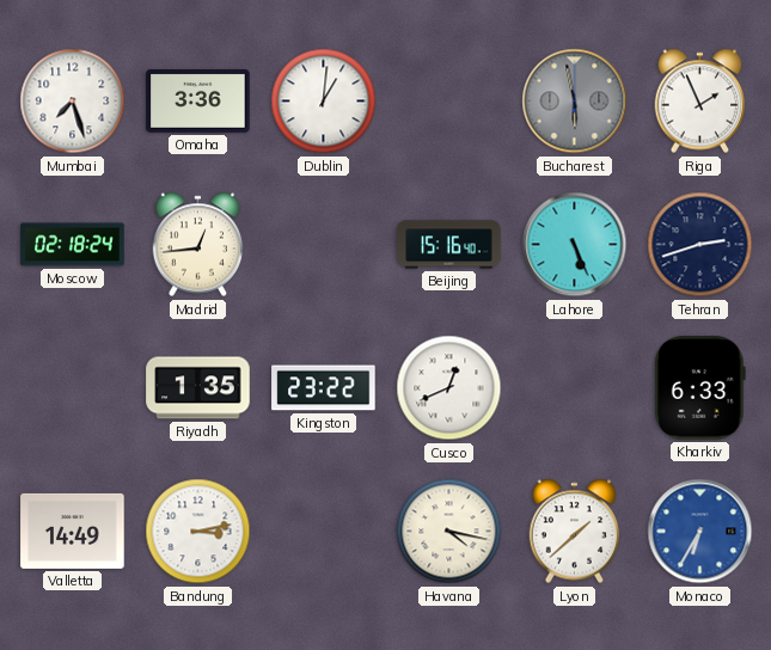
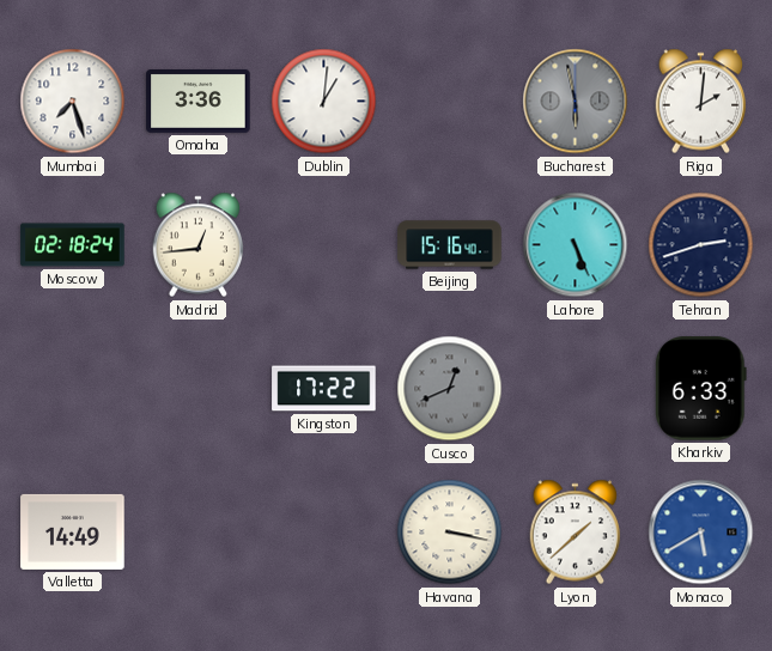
Riga: 1:56 -> 2:01
Riyadh: 1:35 -> none
Kingston: 23:22 -> 17:22
Cusco dial: white -> grey
Bandung: 3:13 -> none
Havana: 4:17 -> 3:17
Monaco: 6:35 -> 5:40
